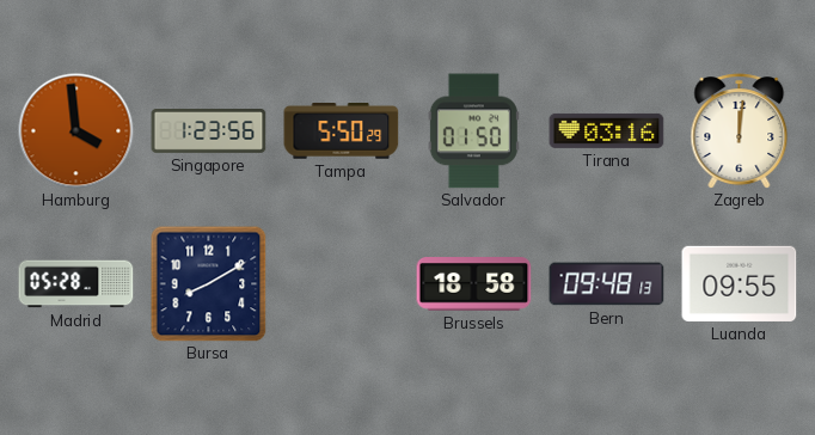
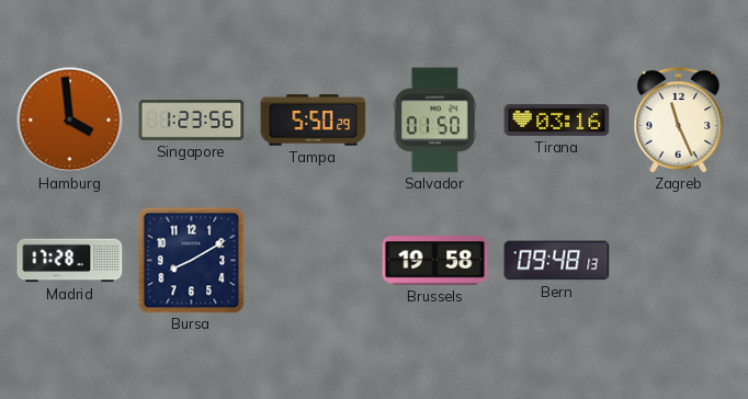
Zagreb: 12:01 -> 11:26
Madrid: 05:28 -> 17:28
Brussels: 18:58 -> 19:58
Luanda: 09:55 -> none
